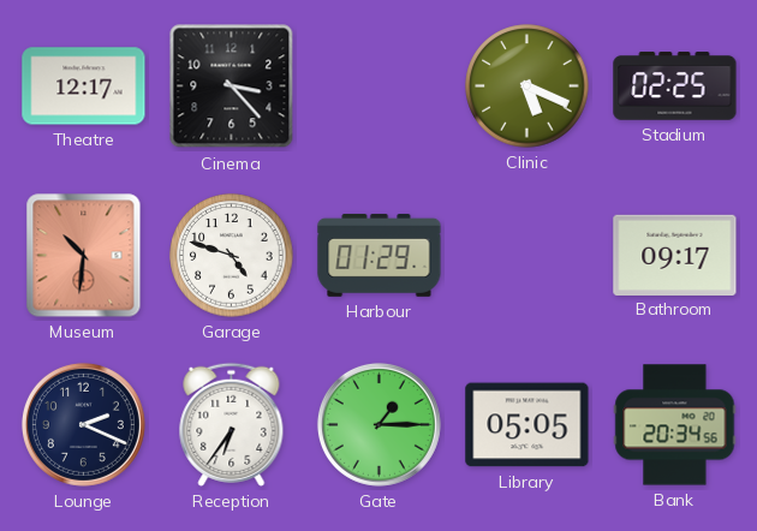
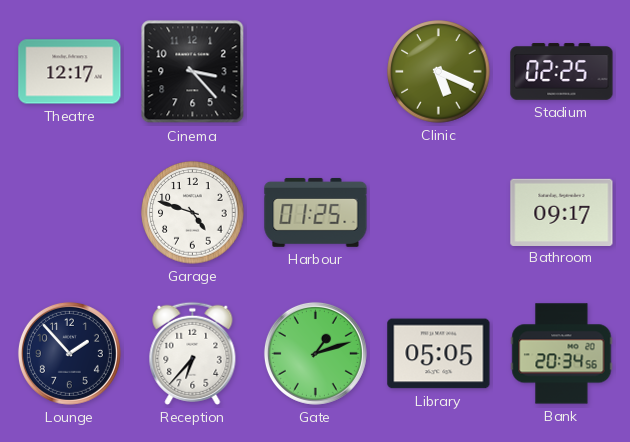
Museum: 10:31 -> none
Harbour: 01:29 -> 01:25
Lounge: 2:19 -> 1:53
Reception: 6:36 -> 6:37
Gate: 1:15 -> 1:12
